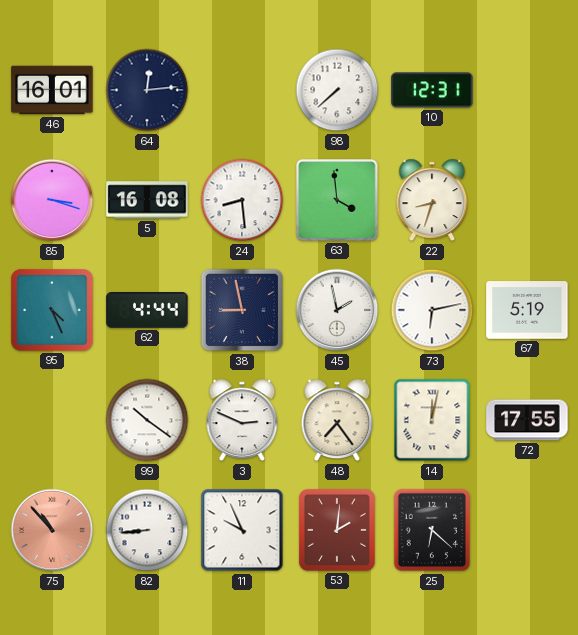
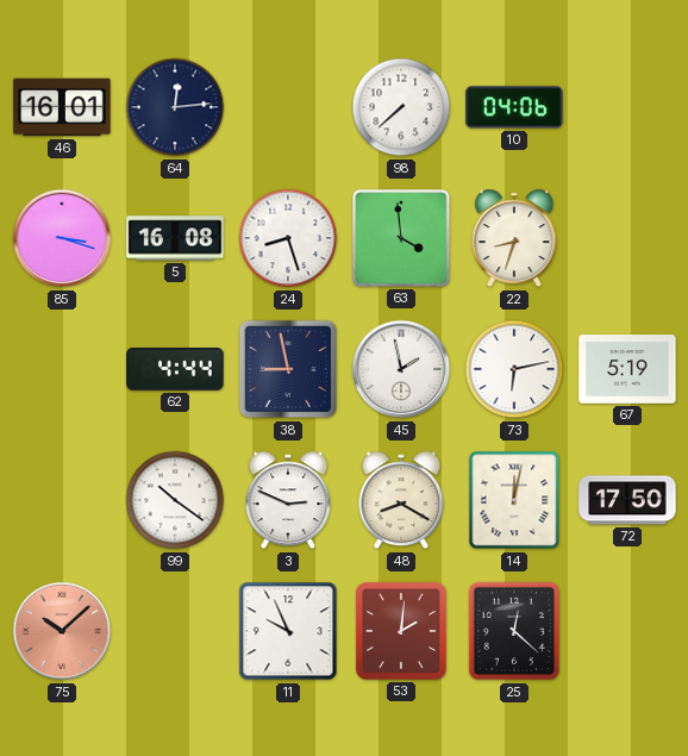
10: 12:31 -> 04:06
24: 8:29 -> 8:27
95: 4:26 -> none
48: 7:24 -> 8:20
72: 17:55 -> 17:50
75: 10:53 -> 10:08
82: 8:44 -> none
25: 6:22 -> 12:22
